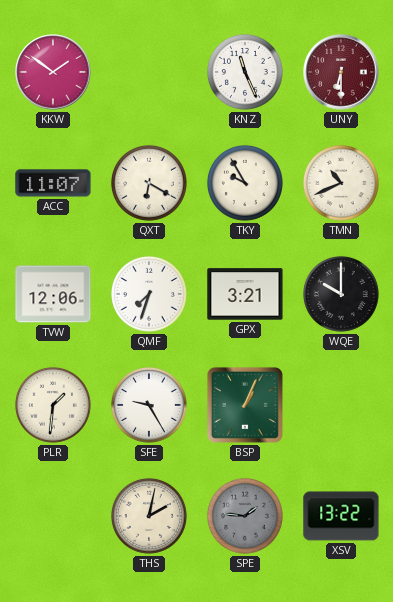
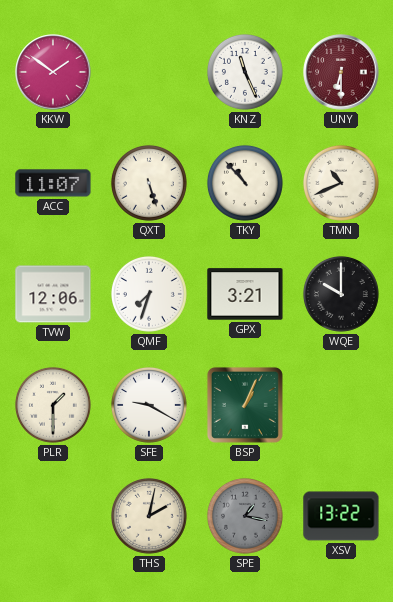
QXT: 6:20 -> 5:27
TKY: 9:55 -> 10:53
PLR: 1:31 -> 1:30
SFE: 9:25 -> 9:20
SPE: 1:46 -> 1:17
